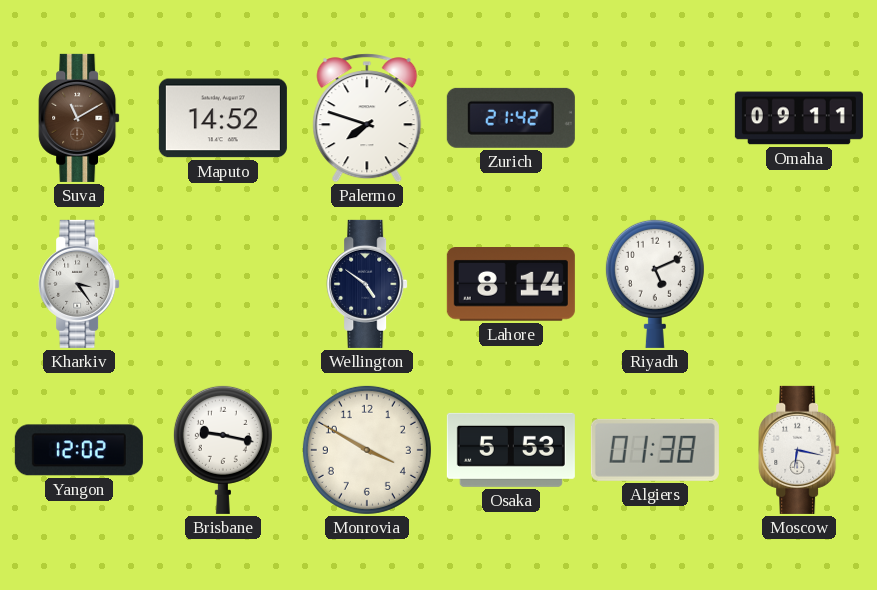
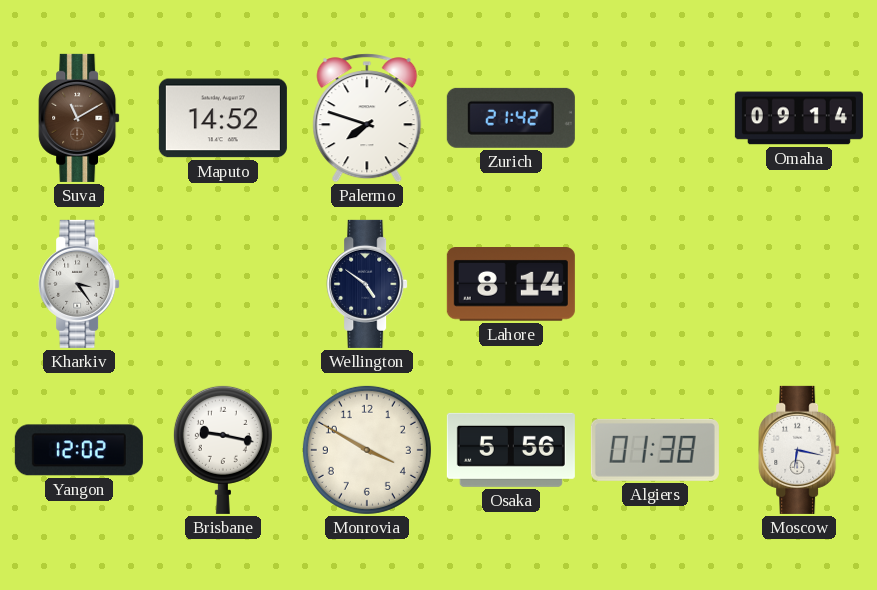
Omaha: 09:11 -> 09:14
Riyadh: 5:11 -> none
Osaka: 5:53 -> 5:56
